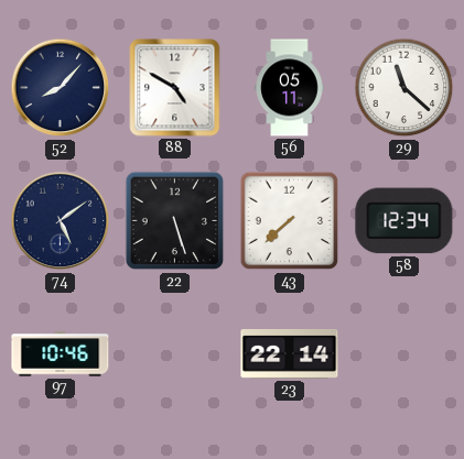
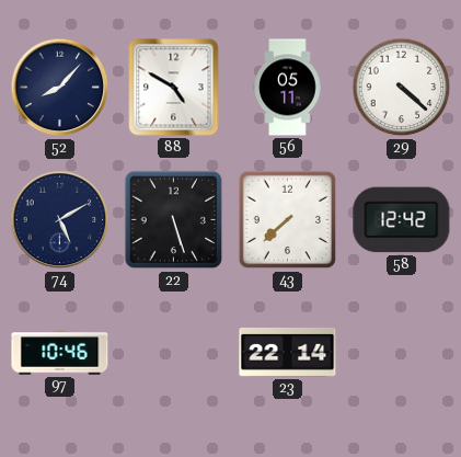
29: 11:22 -> 4:22
74: 5:09 -> 5:10
58: 12:34 -> 12:42
